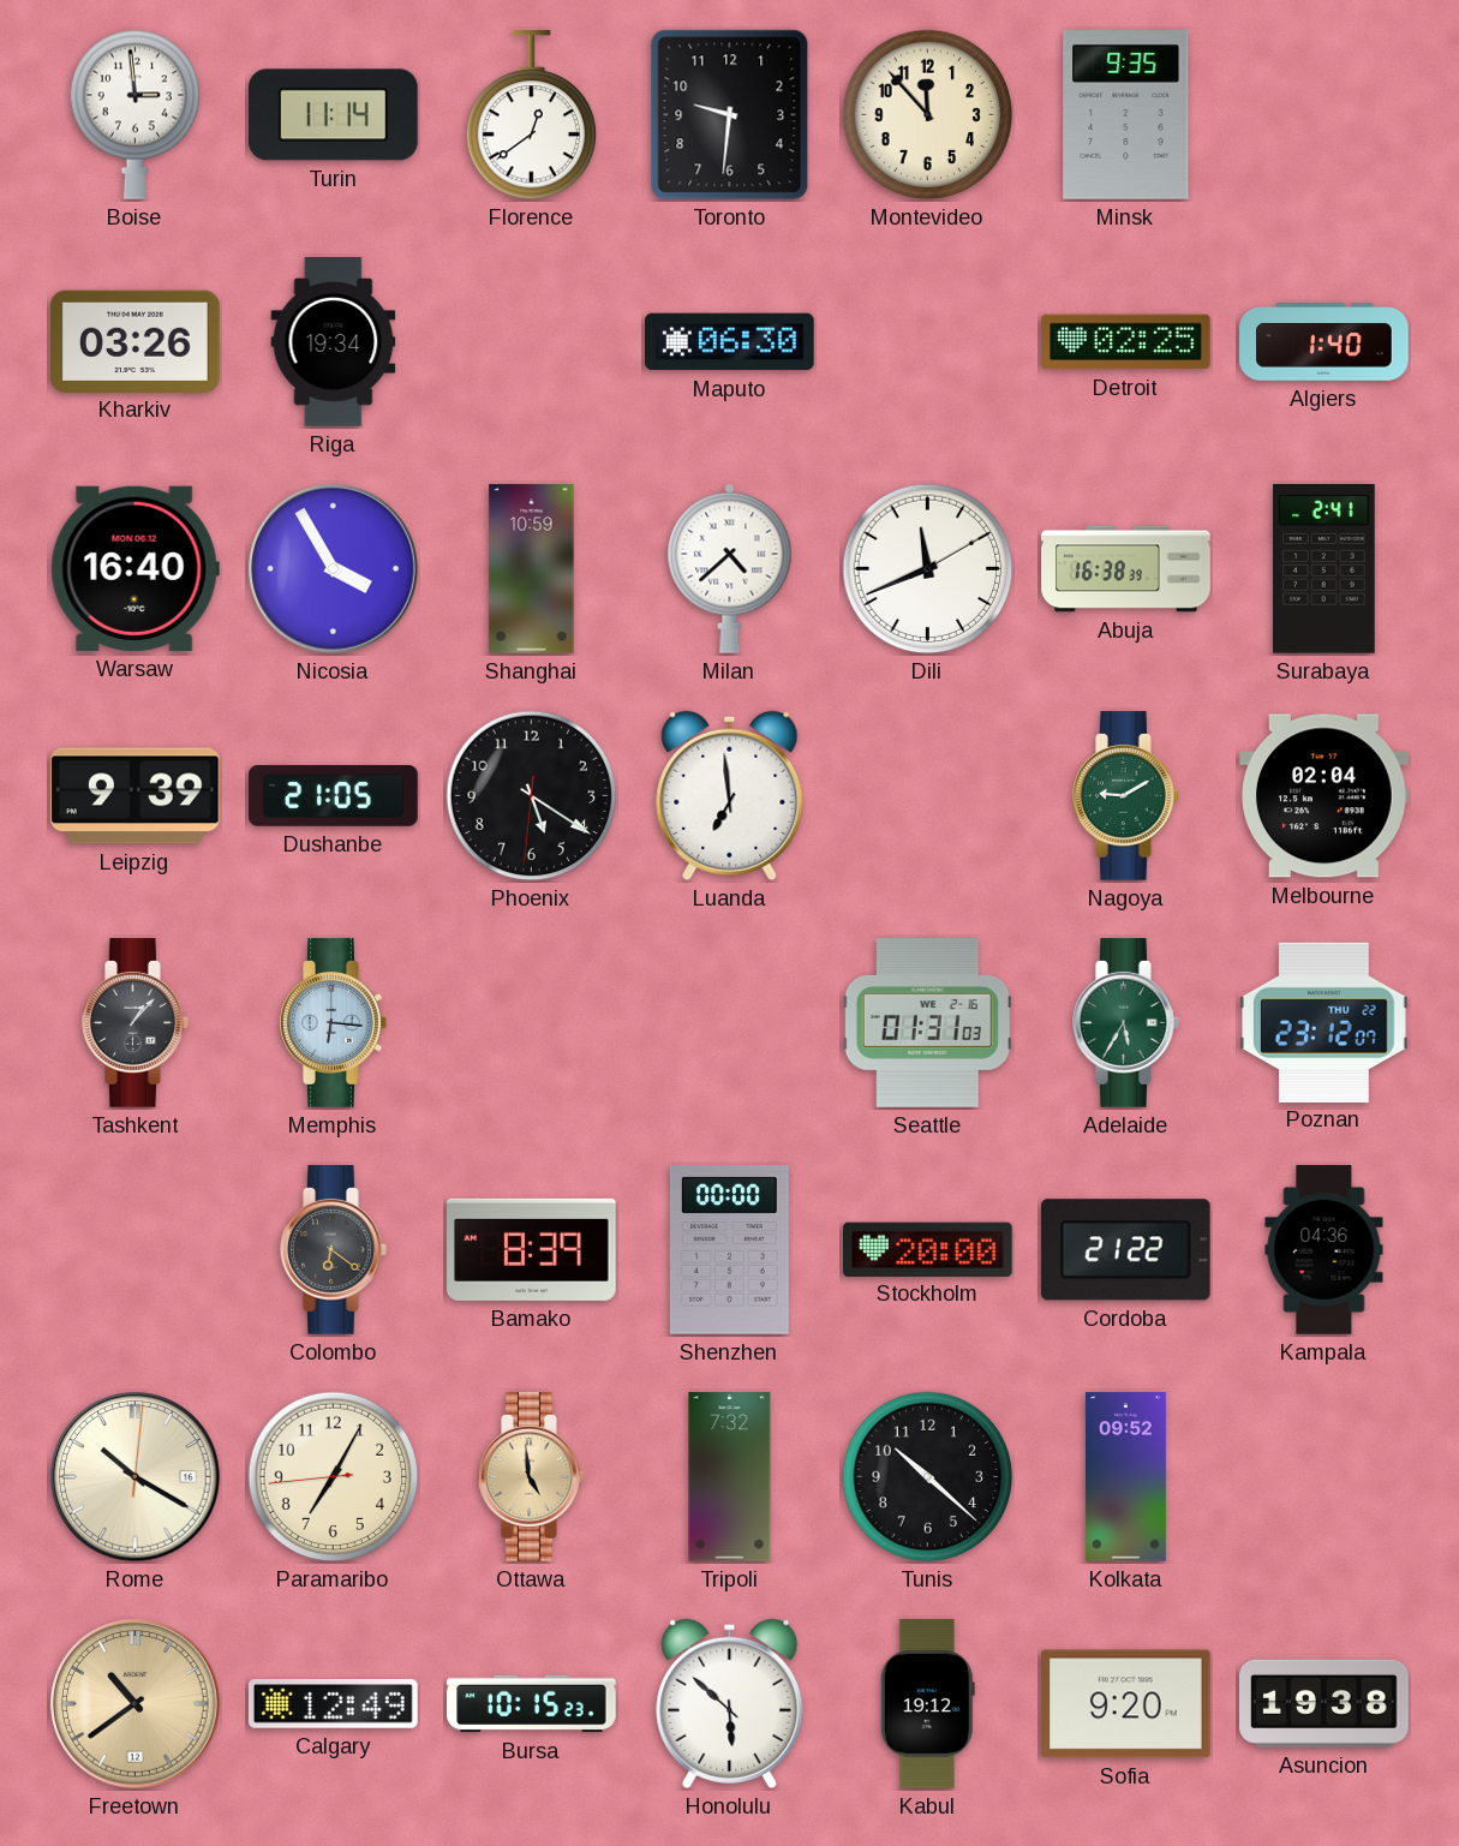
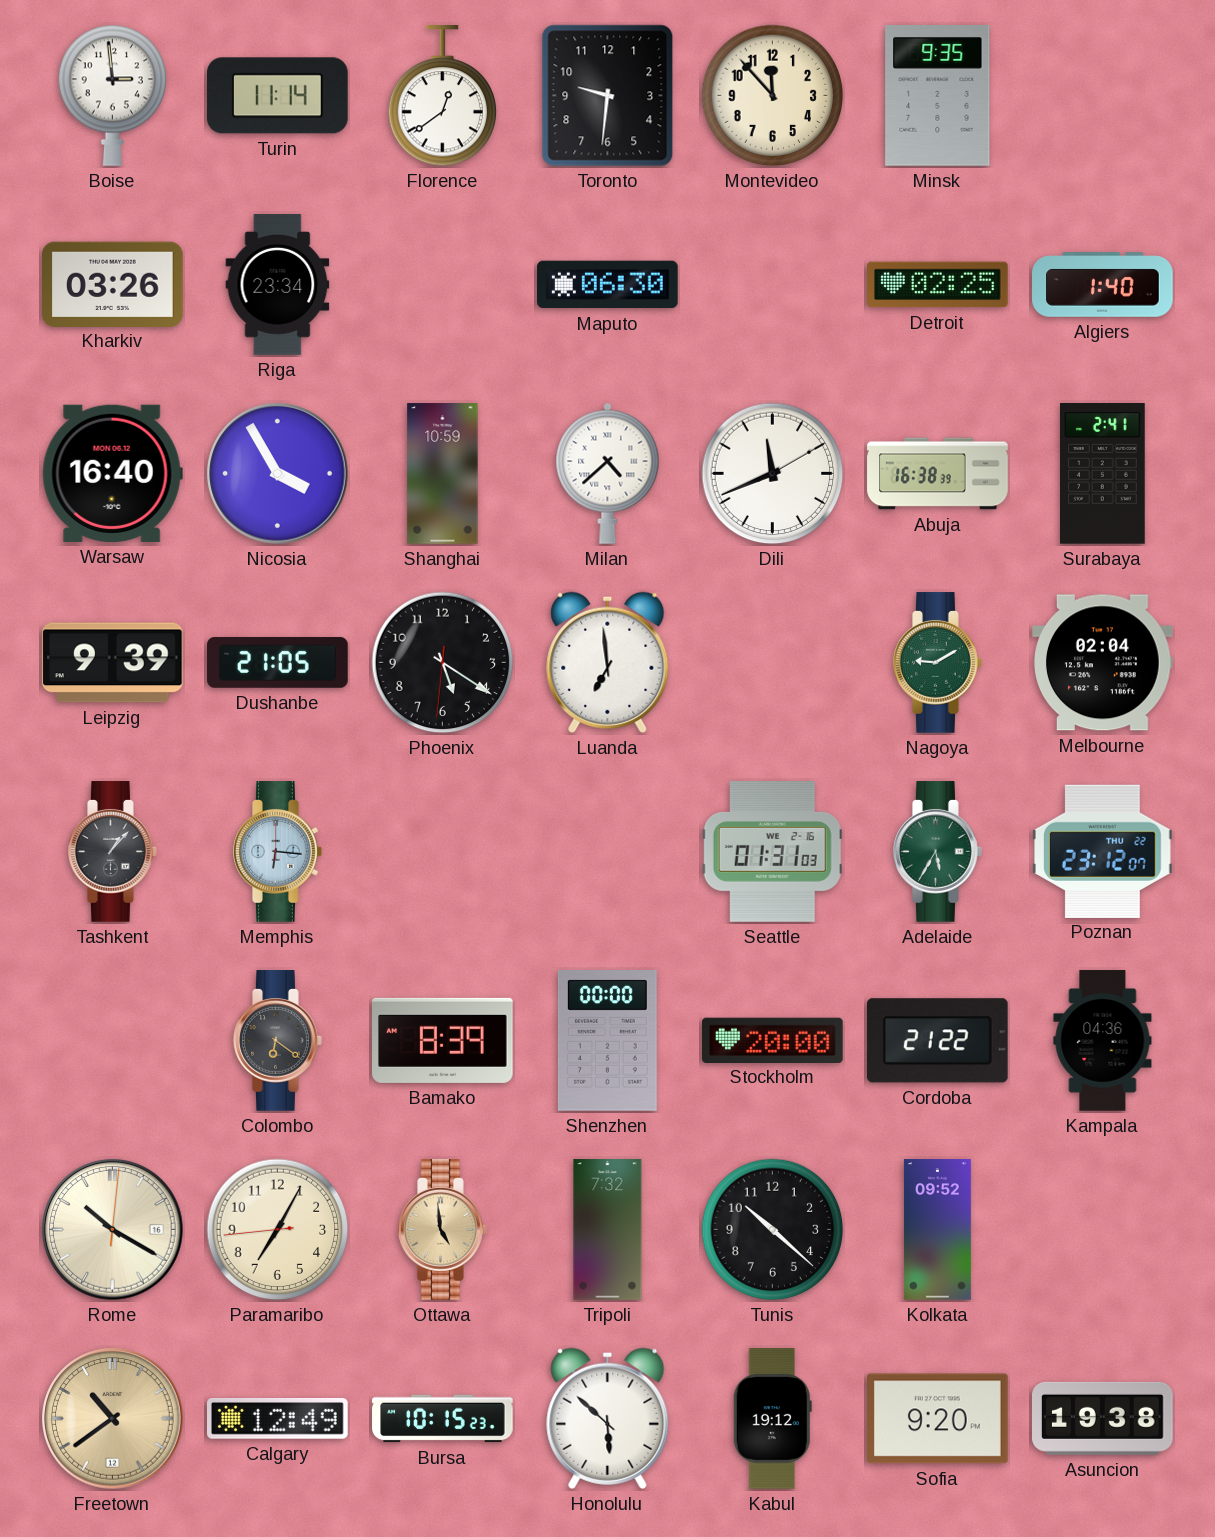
Riga: 19:34 -> 23:34
